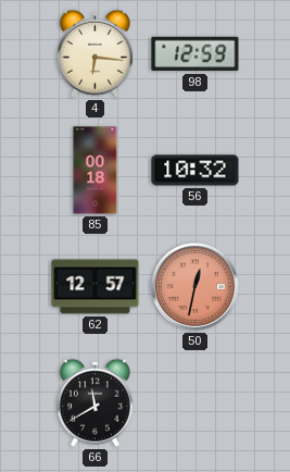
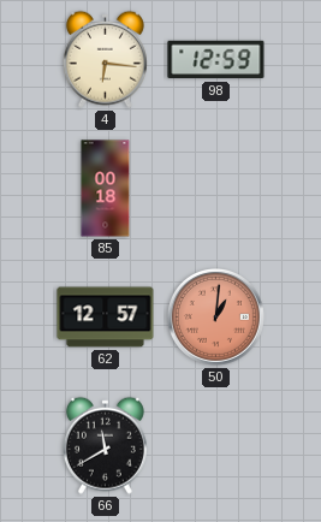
56: 10:32 -> none
50: 12:32 -> 1:01
